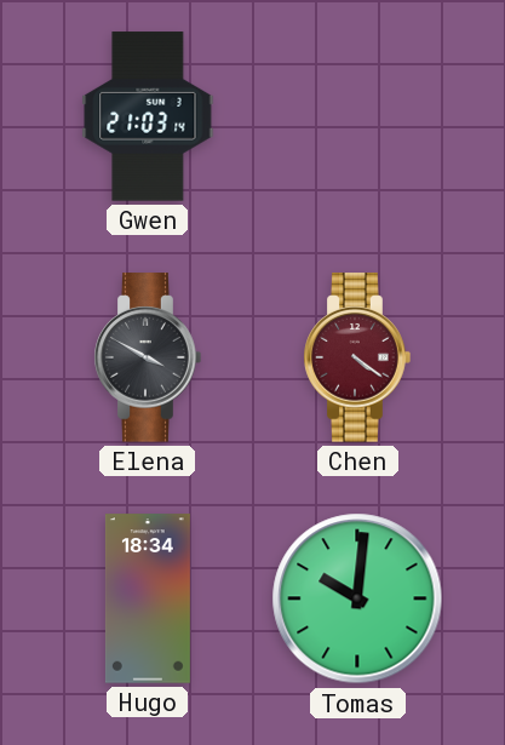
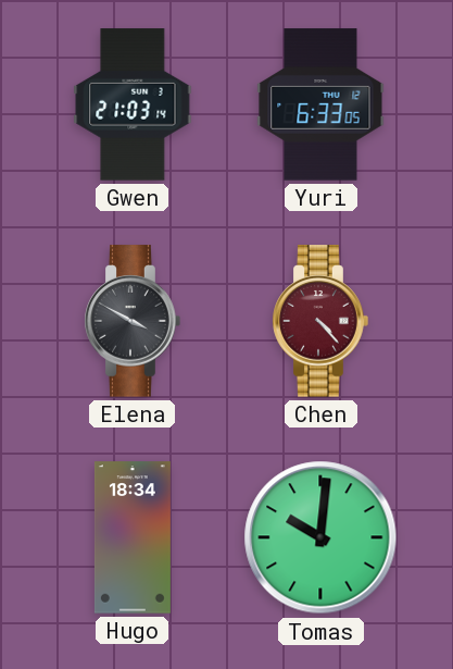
Yuri: none -> 6:33
Chen: 4:21 -> 4:23
